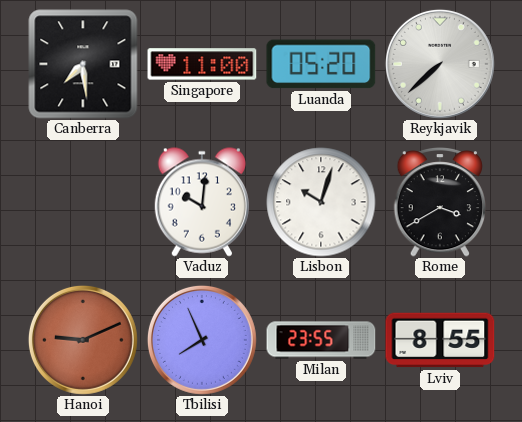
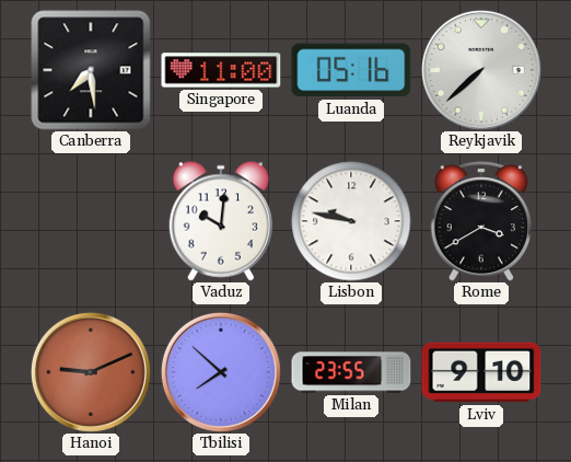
Luanda: 05:20 -> 05:16
Lisbon: 10:03 -> 9:47
Tbilisi: 7:56 -> 7:52
Lviv: 8:55 -> 9:10
